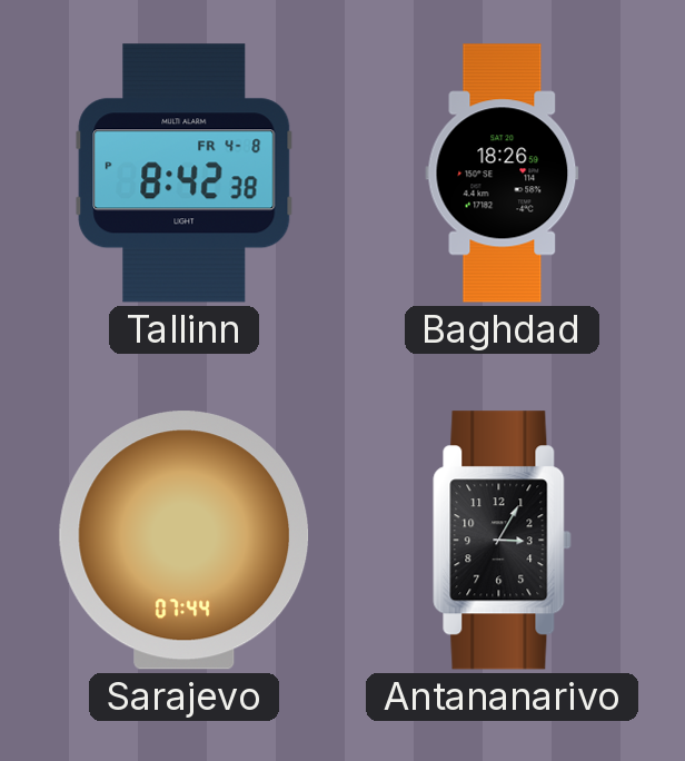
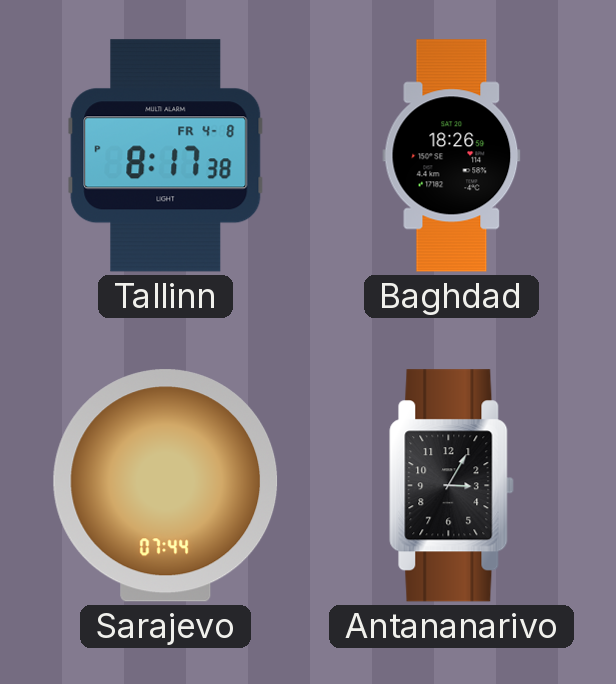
Tallinn: 8:42 -> 8:17
